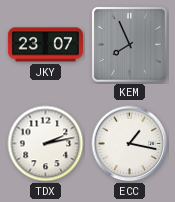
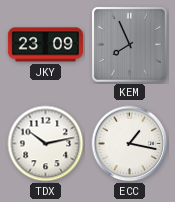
JKY: 23:07 -> 23:09
TDX: 2:13 -> 10:13
